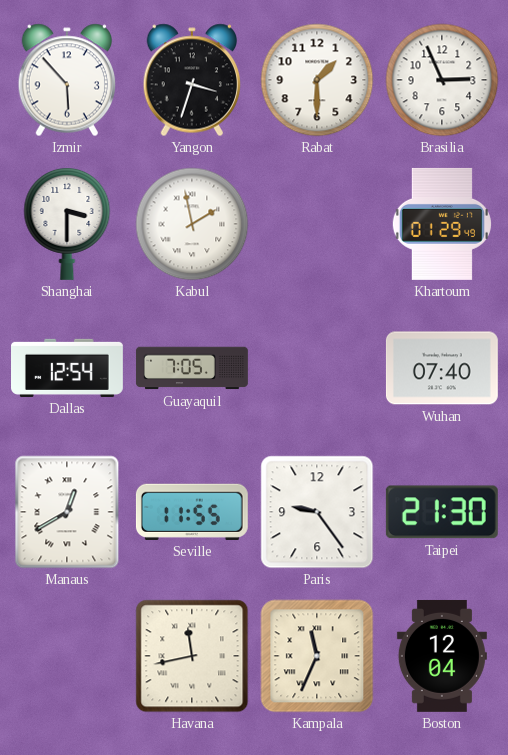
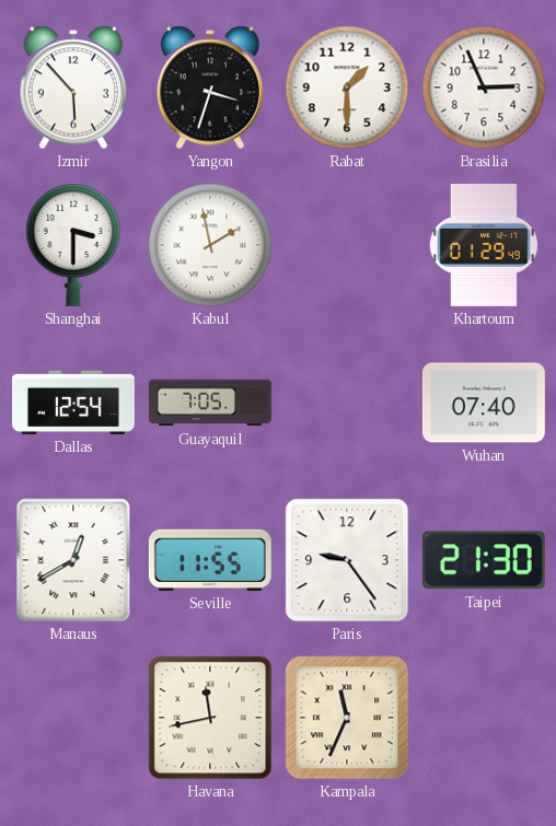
Boston: 12:04 -> none
